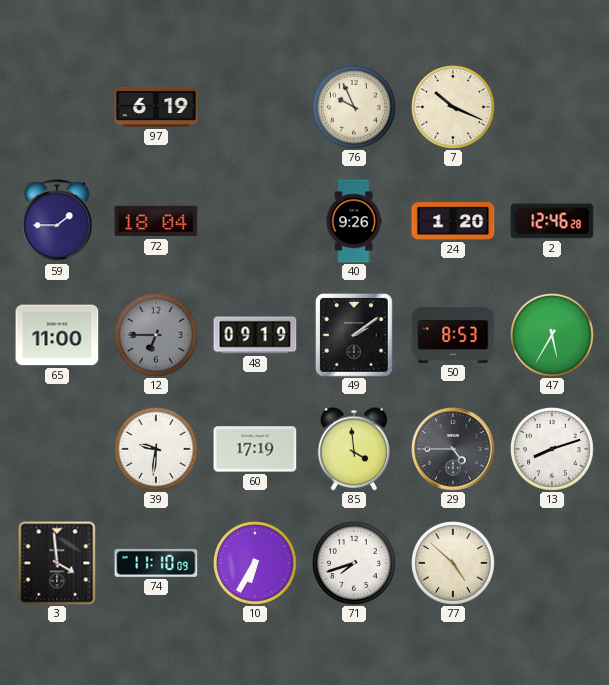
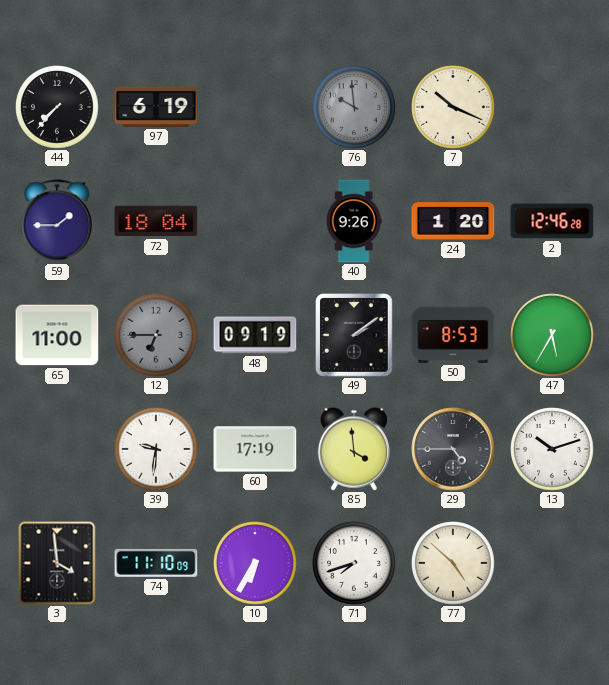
44: none -> 7:37
76: 9:56 -> 9:59
76 dial: cream -> grey
13: 8:12 -> 10:12
